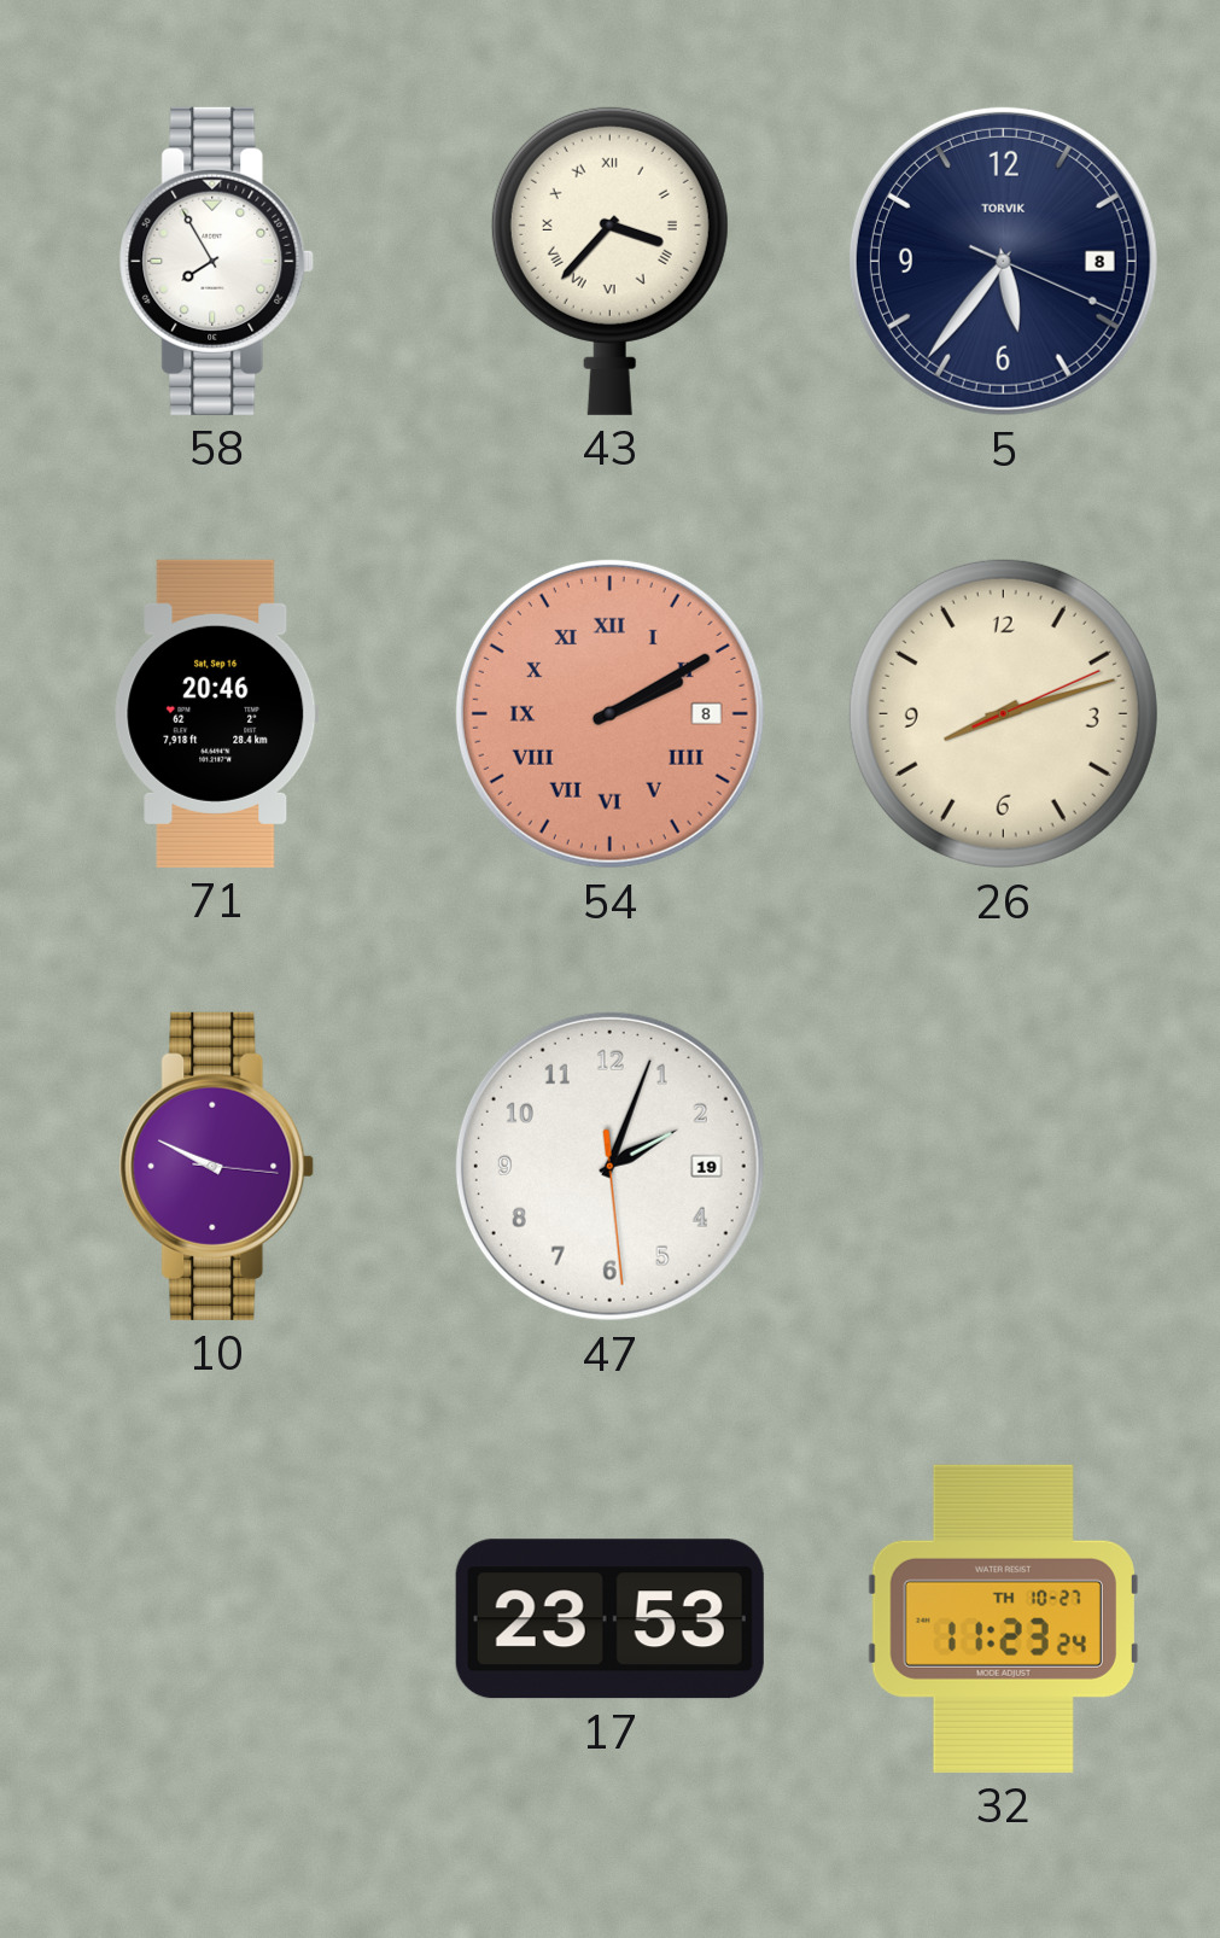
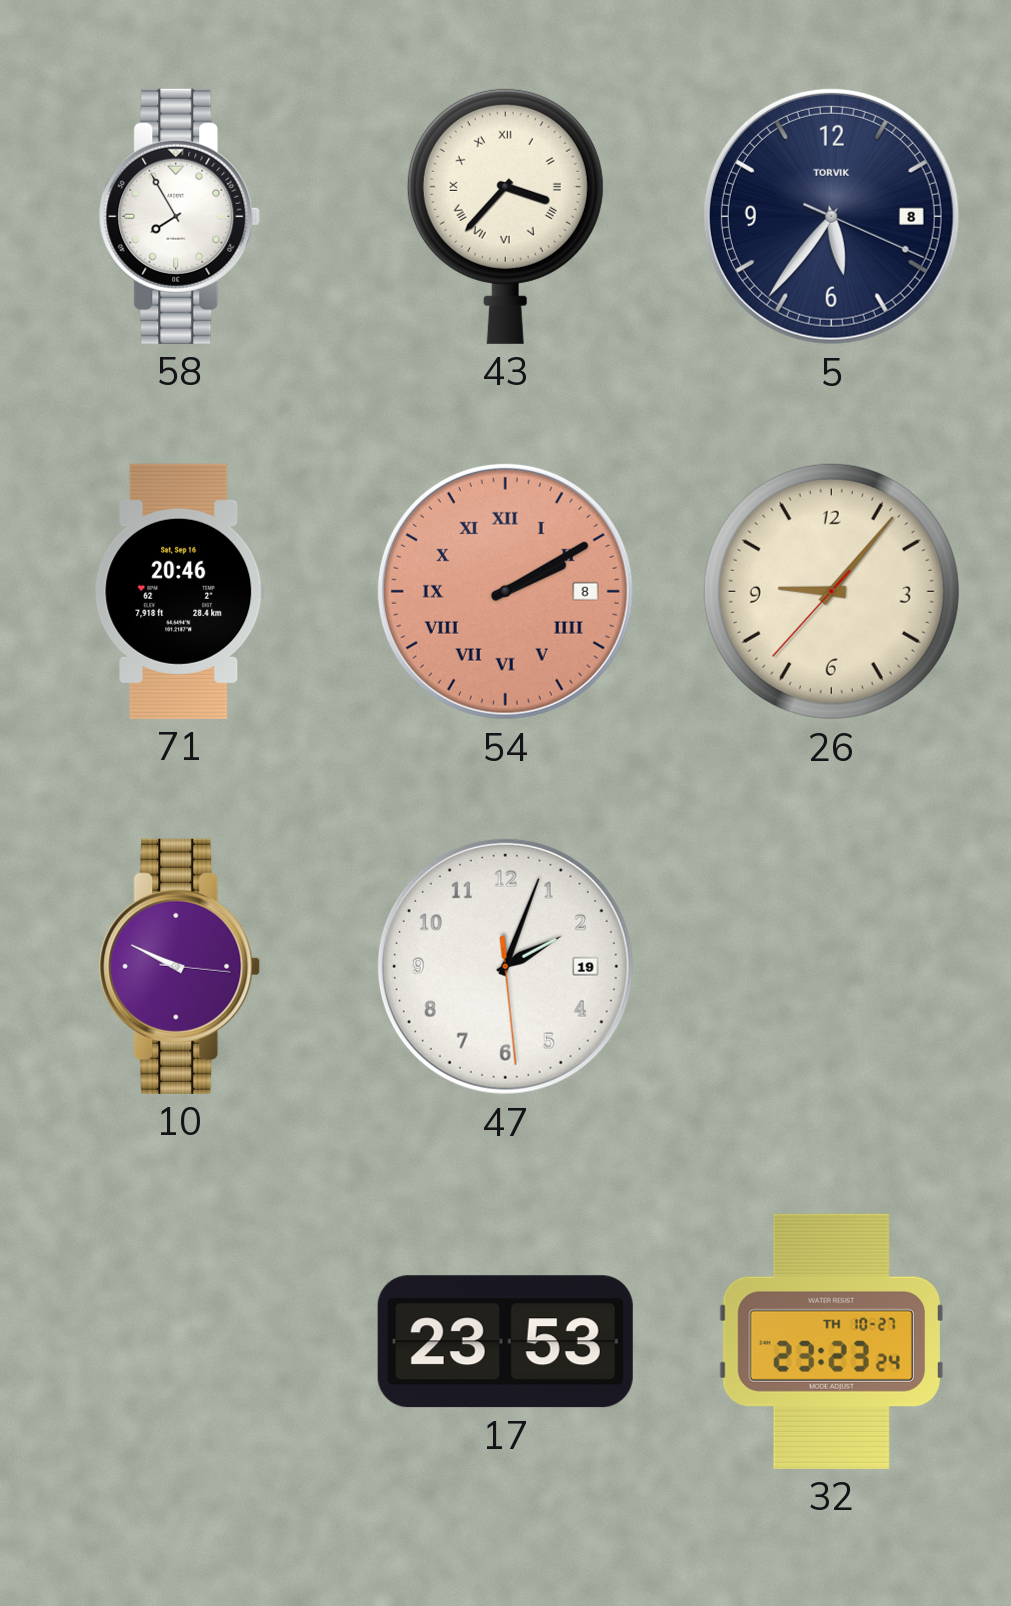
26: 8:12 -> 9:06
32: 11:23 -> 23:23
